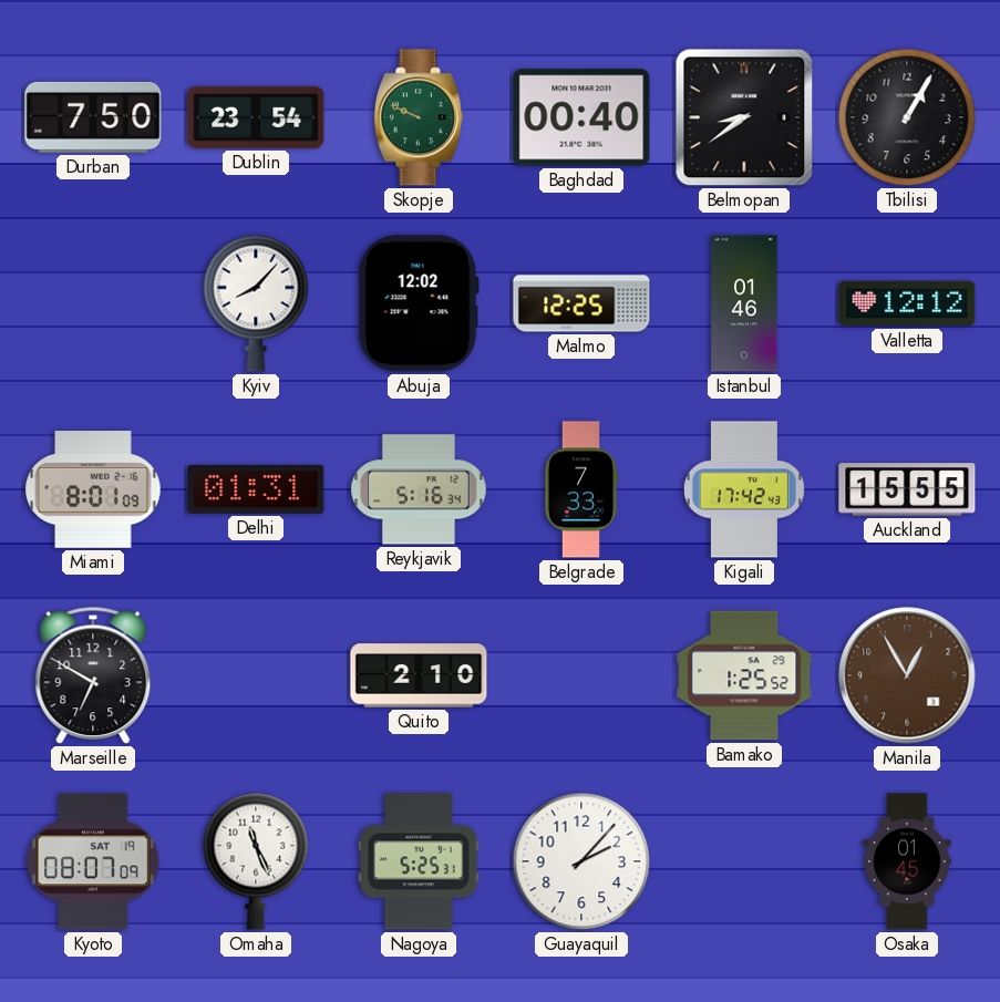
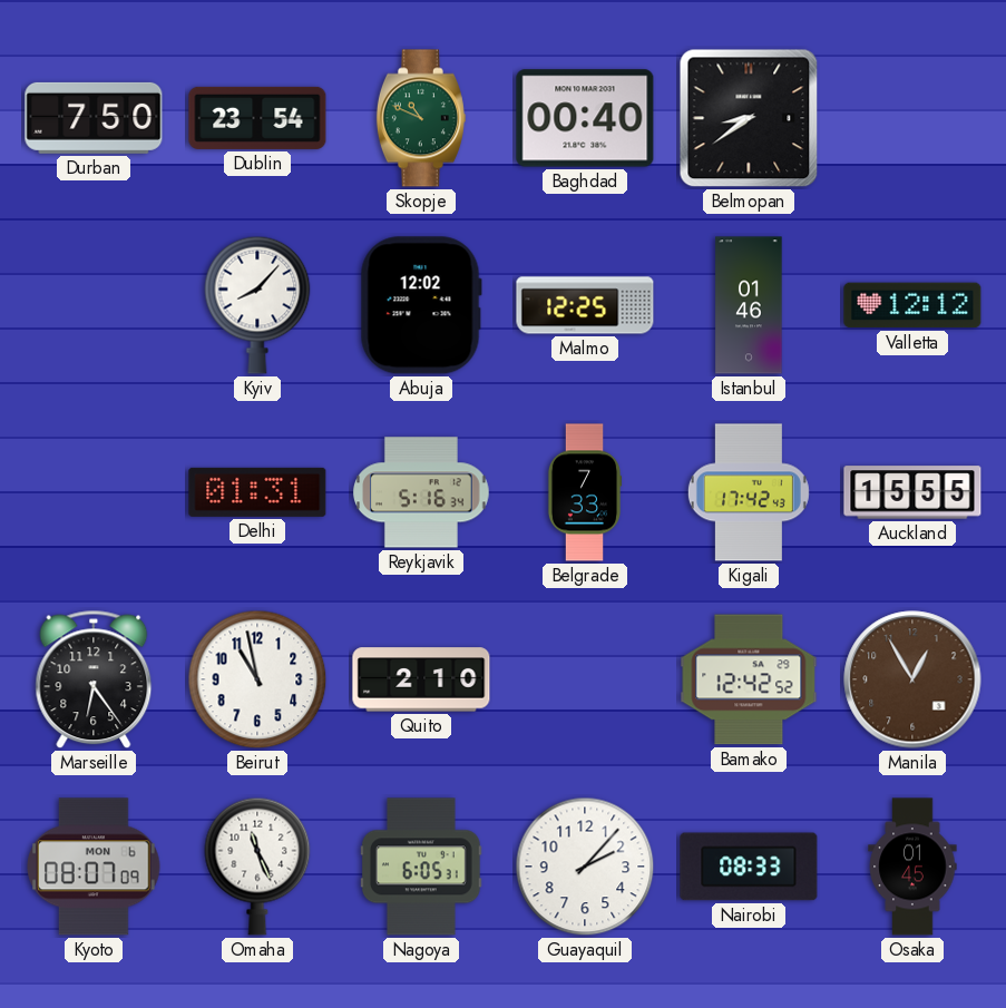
Skopje: 9:49 -> 10:49
Tbilisi: 1:05 -> none
Miami: 8:01 -> none
Marseille: 6:50 -> 6:24
Beirut: none -> 10:58
Bamako: 1:25 -> 12:42
Kyoto date: SAT 19 -> MON 6
Nagoya: 5:25 -> 6:05
Nairobi: none -> 08:33
